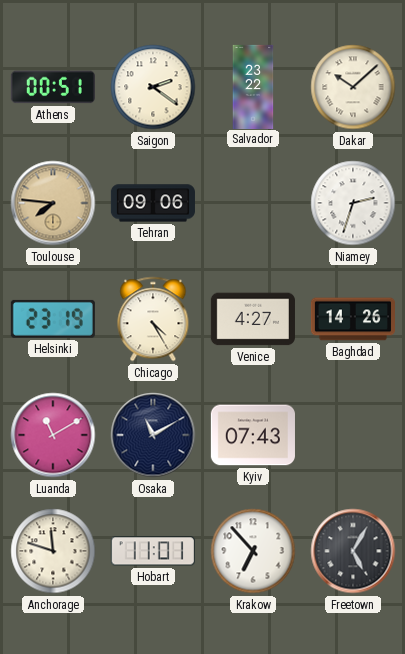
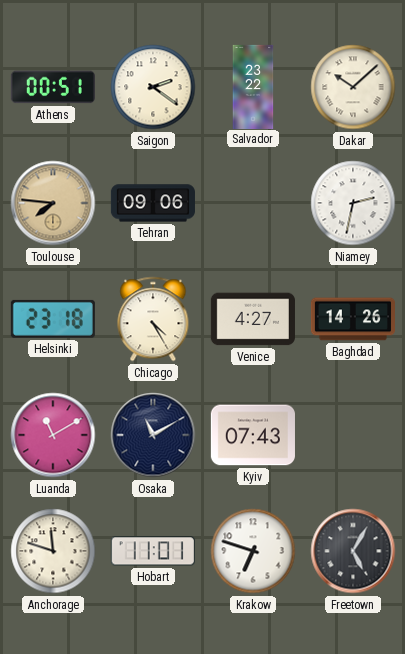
Niamey: 2:33 -> 2:32
Helsinki: 23:19 -> 23:18
Krakow: 6:53 -> 6:48
